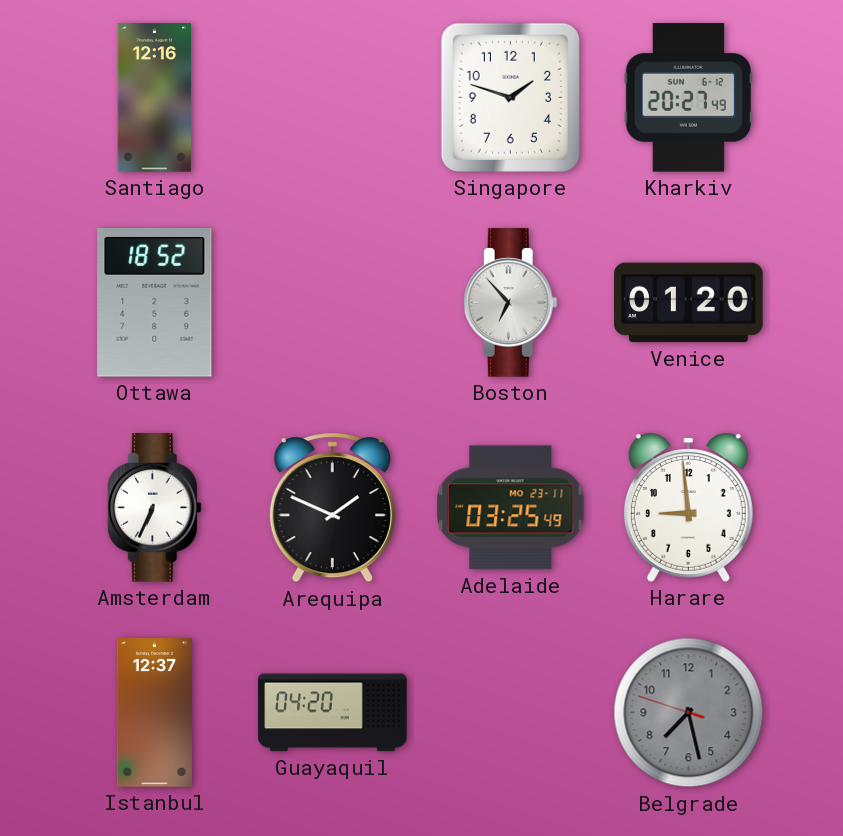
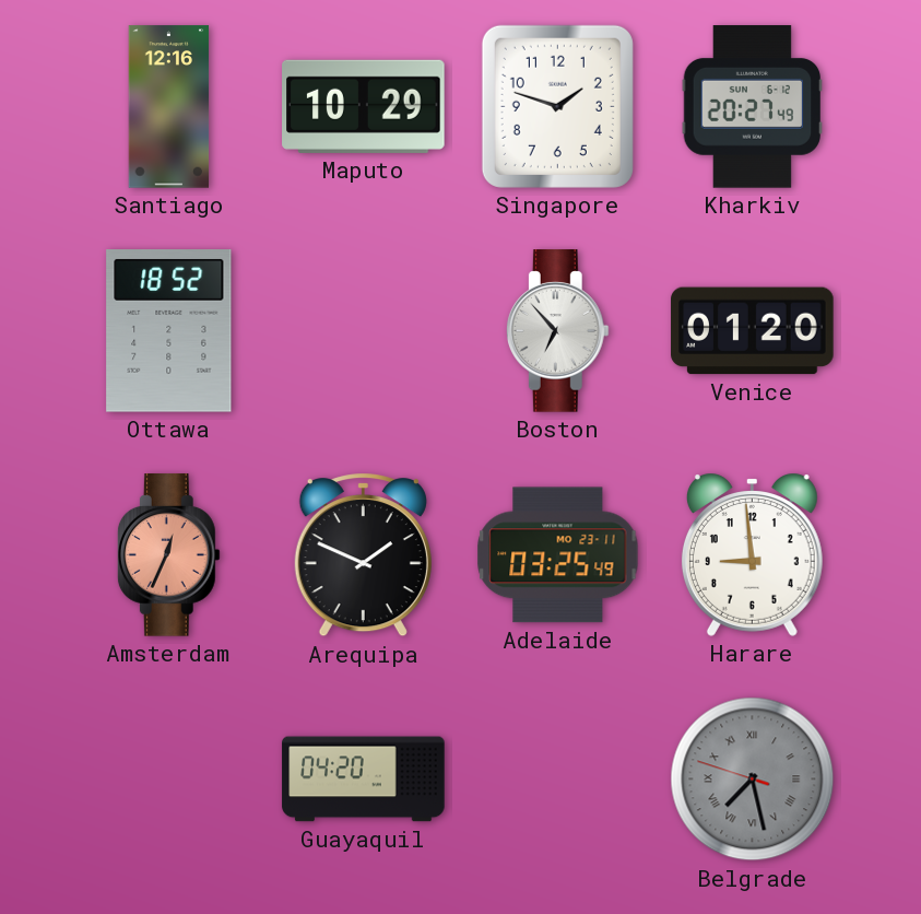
Maputo: none -> 10:29
Amsterdam: 6:34 -> 12:34
Amsterdam dial: white -> salmon
Istanbul: 12:37 -> none
Belgrade numerals: Arabic -> Roman
